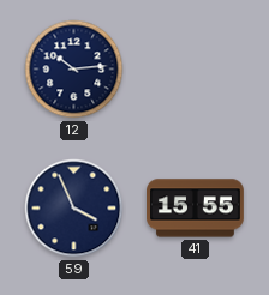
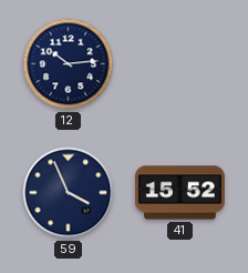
41: 15:55 -> 15:52
